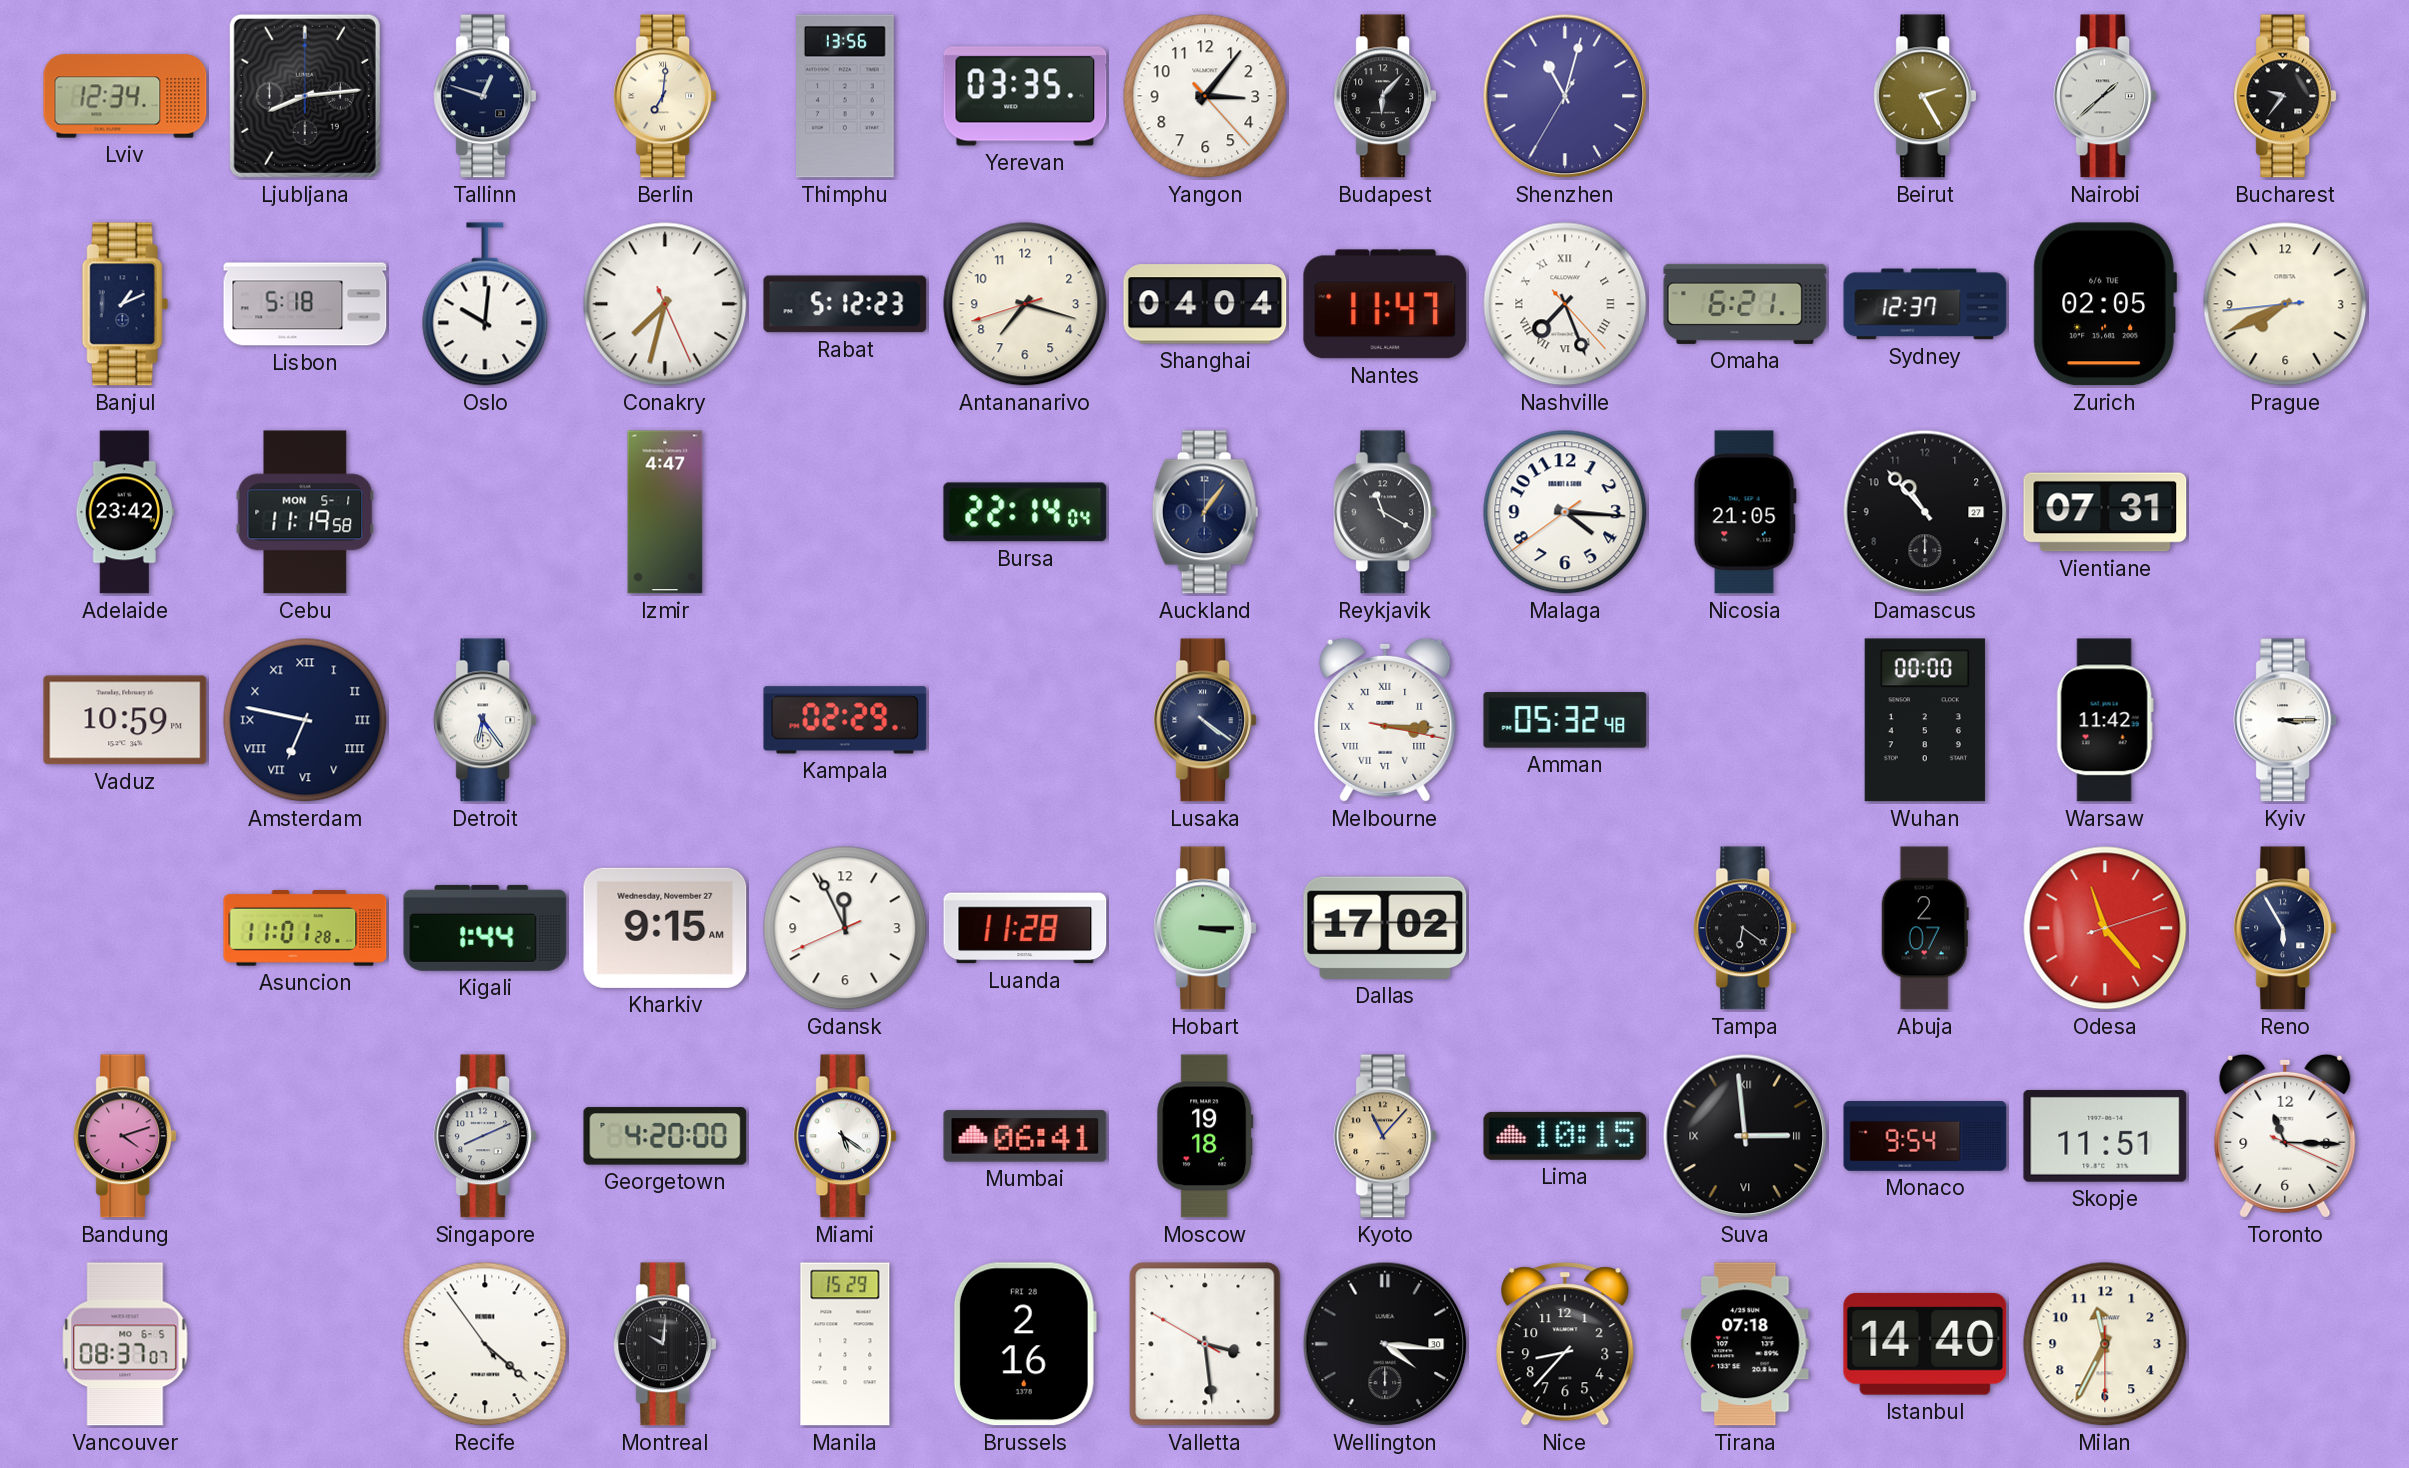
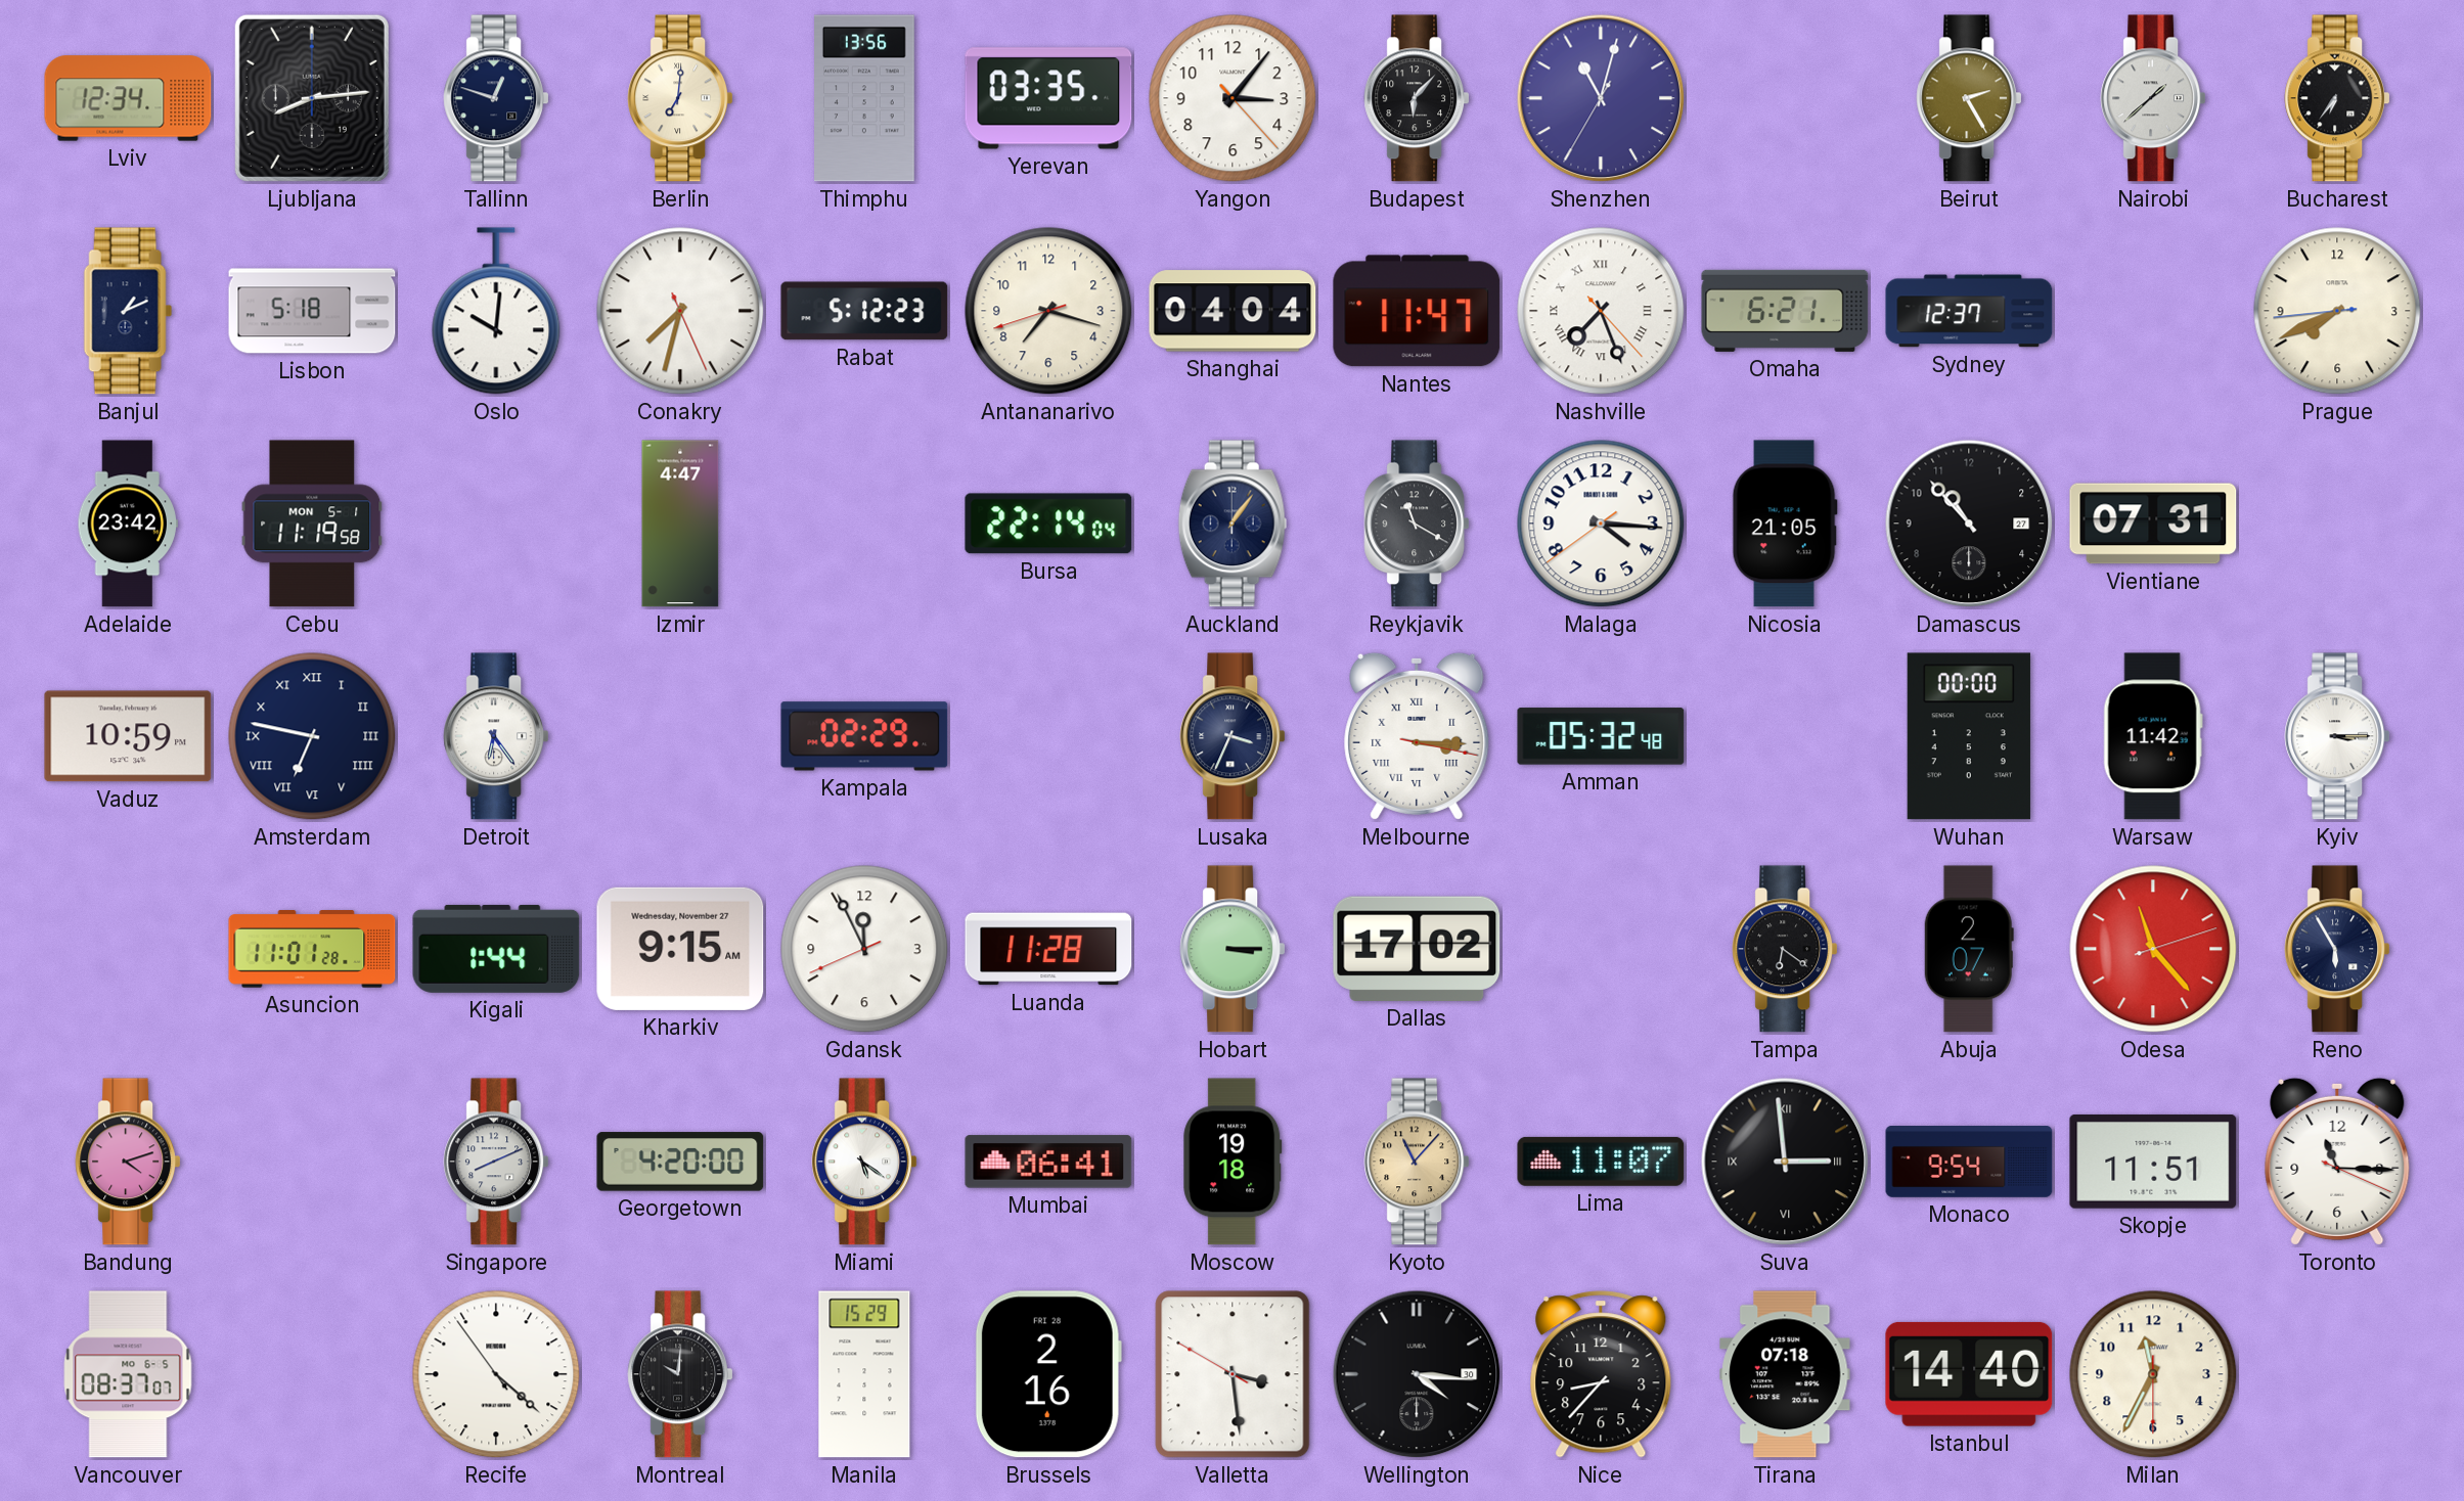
Bucharest: 9:36 -> 6:36
Zurich: 02:05 -> none
Lusaka: 4:21 -> 3:34
Lima: 10:15 -> 11:07
